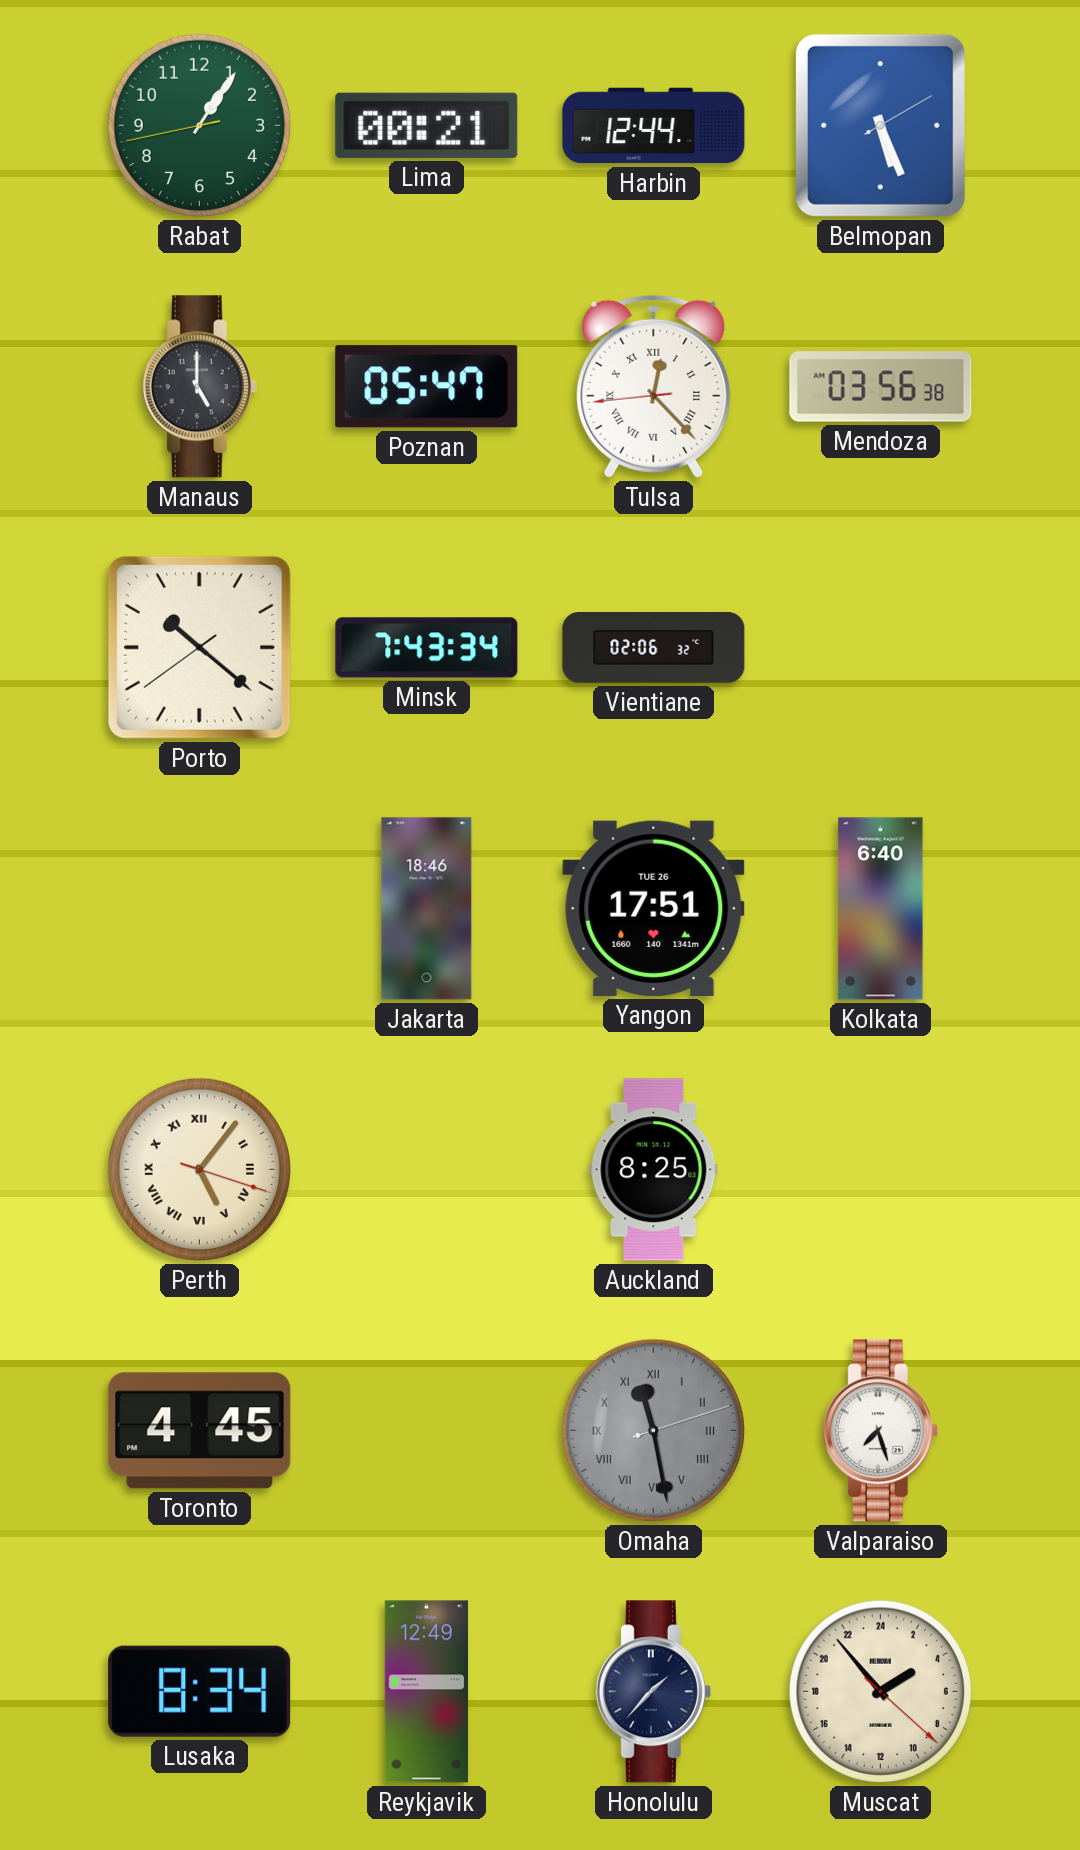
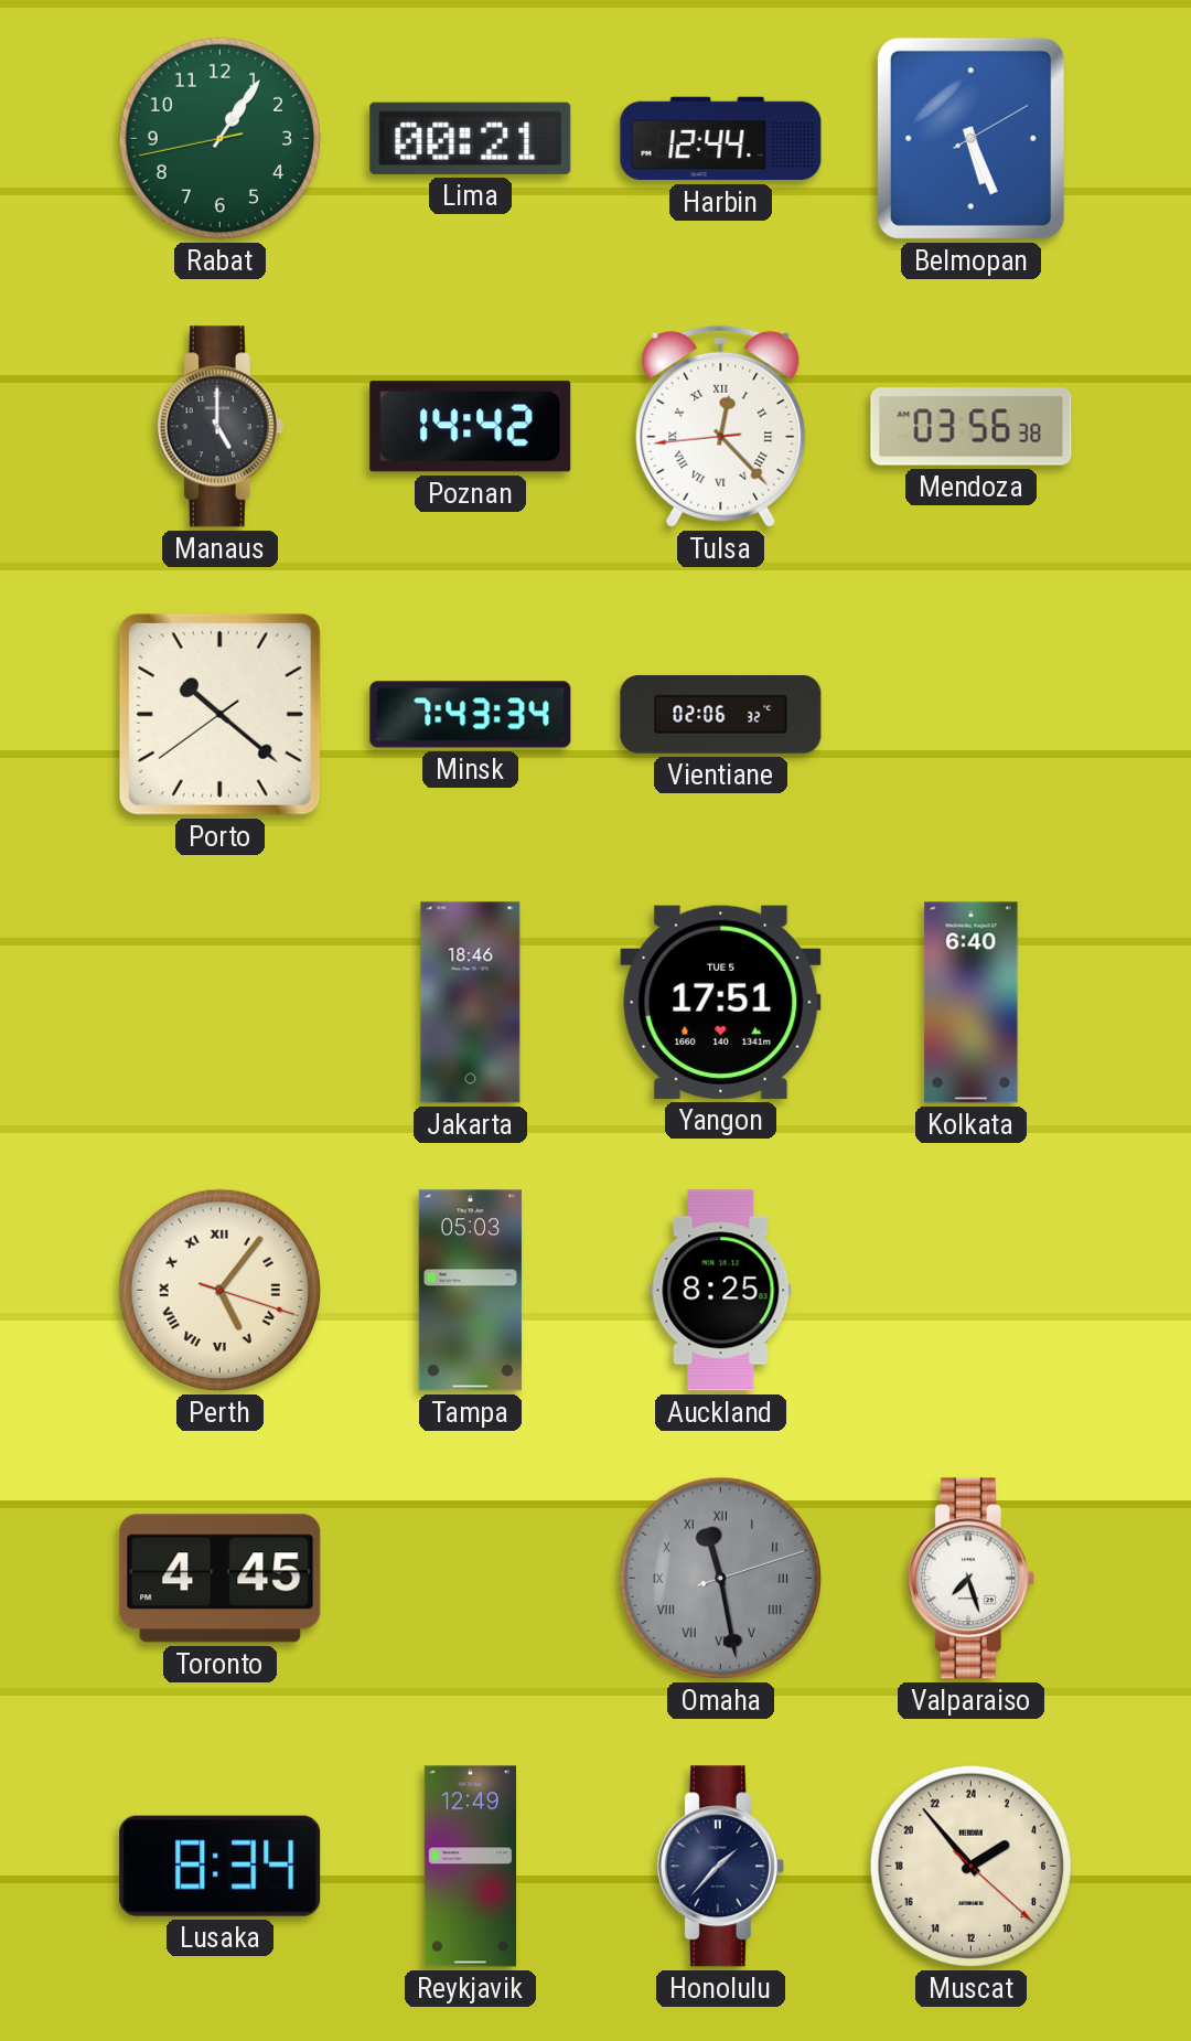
Poznan: 05:47 -> 14:42
Yangon date: TUE 26 -> TUE 5
Tampa: none -> 05:03
